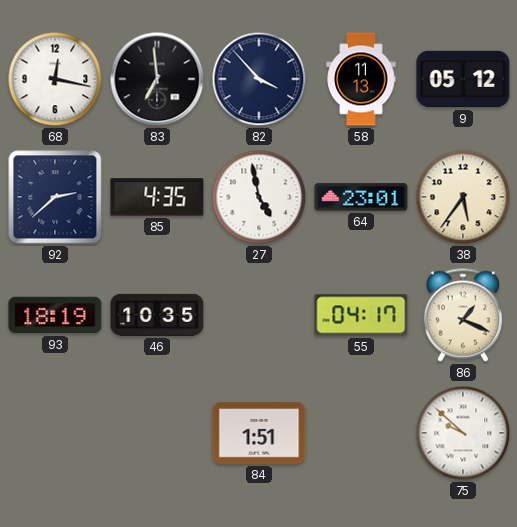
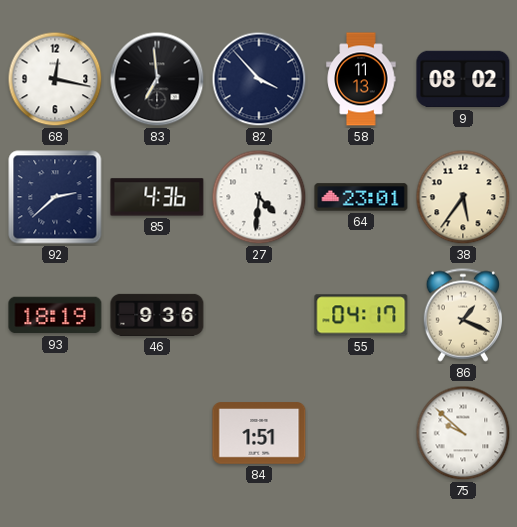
9: 05:12 -> 08:02
85: 4:35 -> 4:36
27: 4:58 -> 4:31
46: 10:35 -> 9:36
